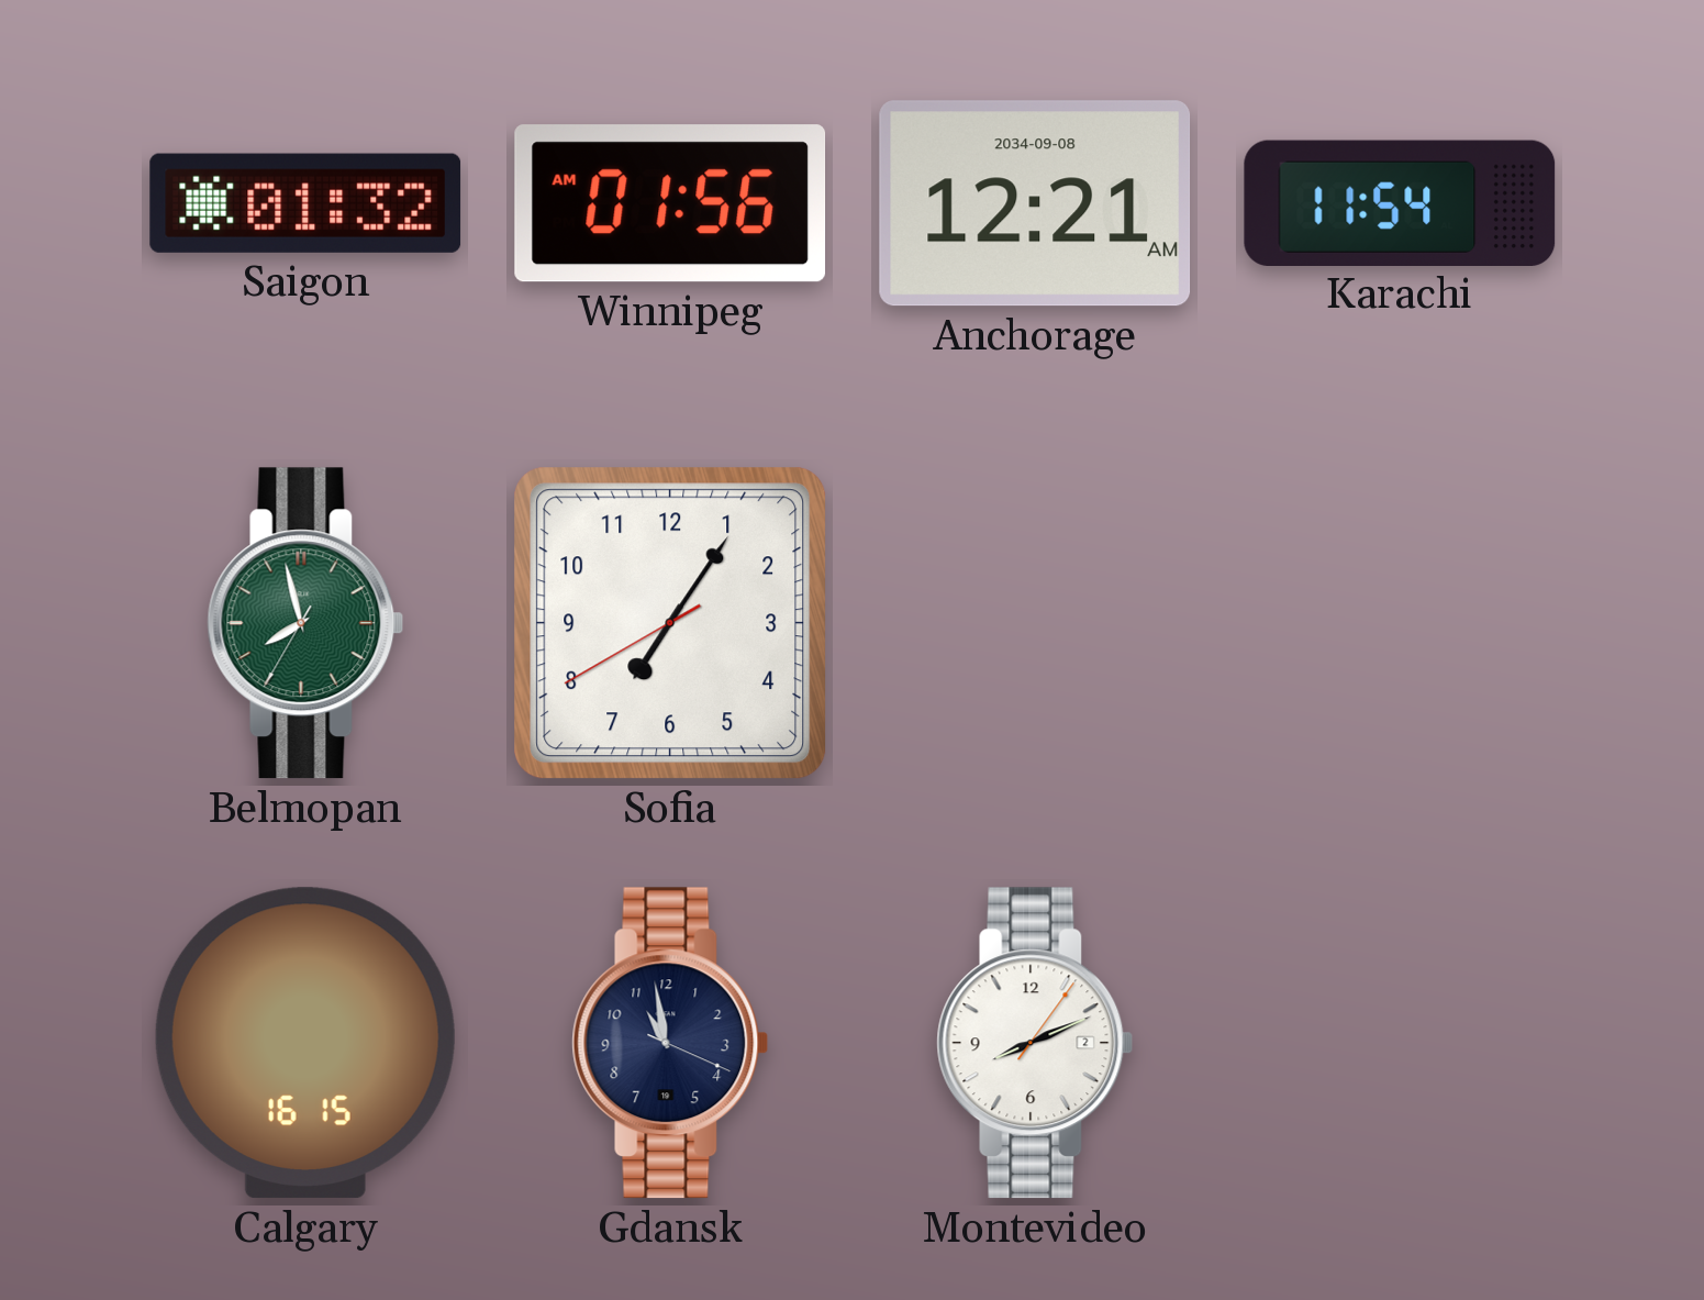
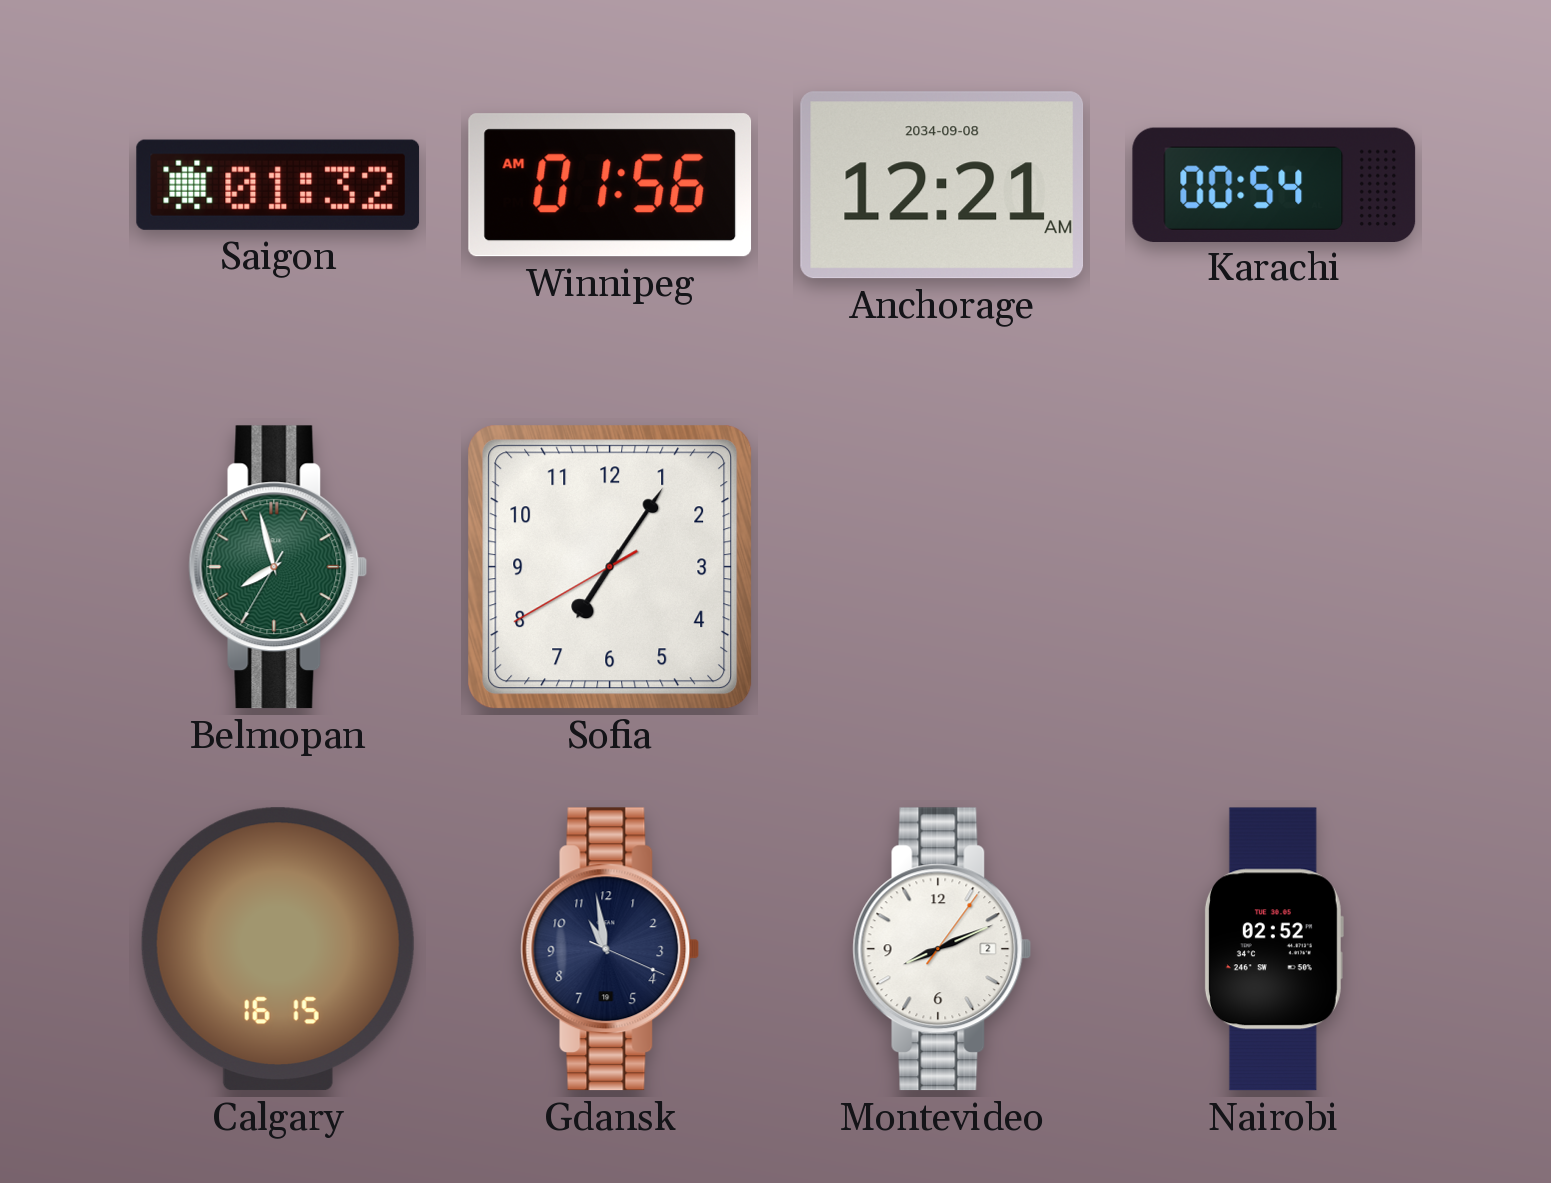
Karachi: 11:54 -> 00:54
Nairobi: none -> 02:52
